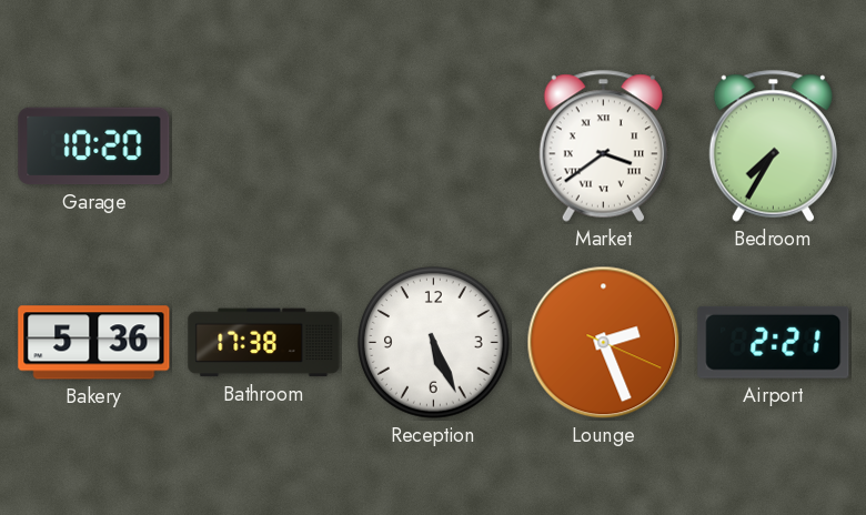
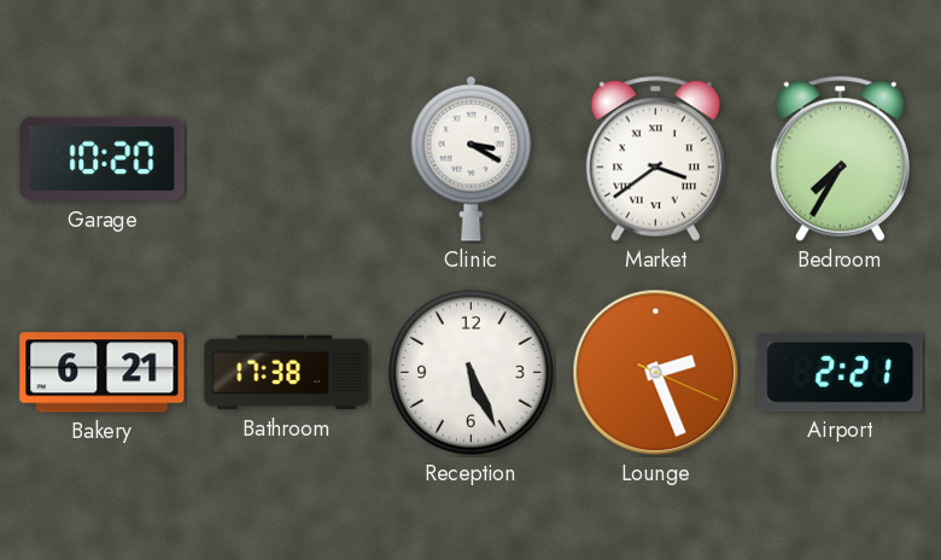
Clinic: none -> 3:20
Bakery: 5:36 -> 6:21
